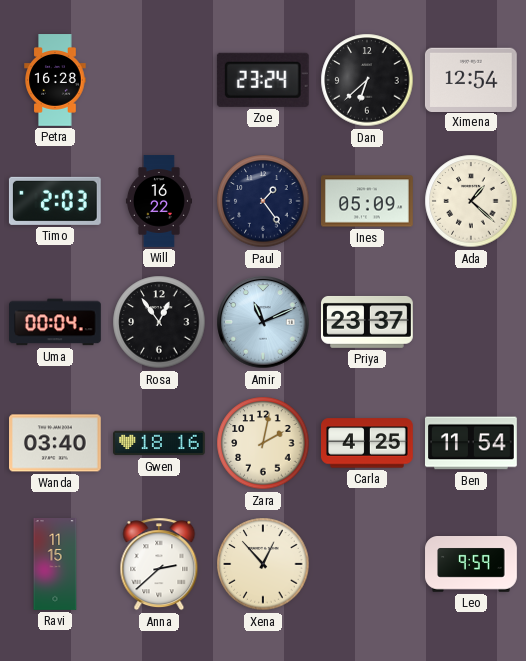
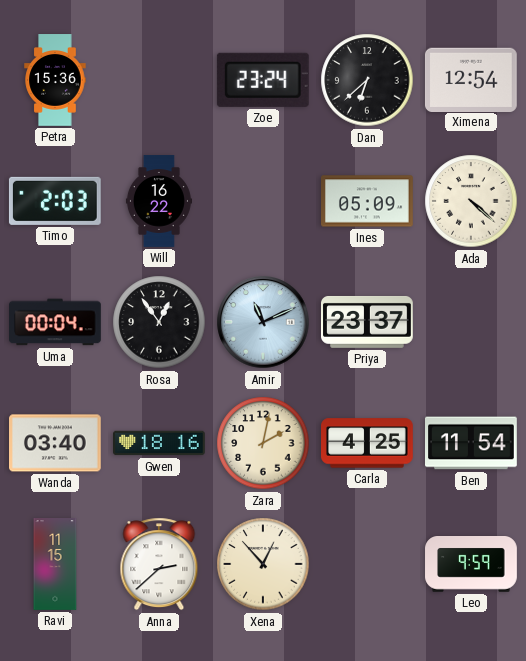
Petra: 16:28 -> 15:36
Paul: 1:24 -> none
Ada: 1:22 -> 4:22
